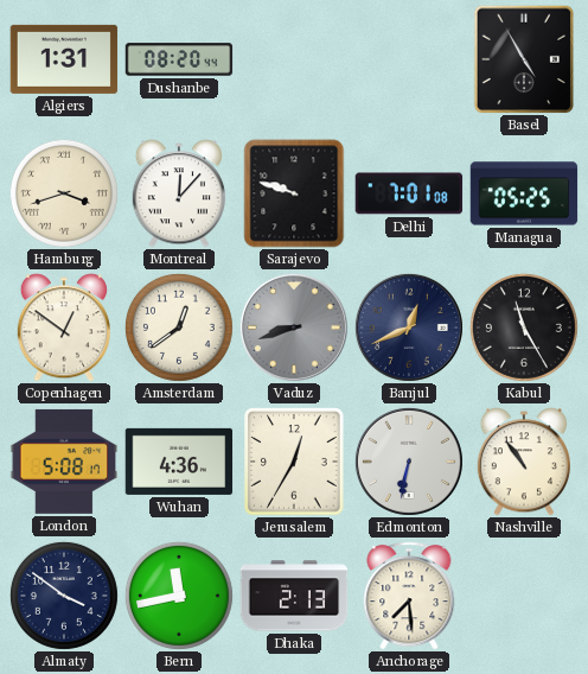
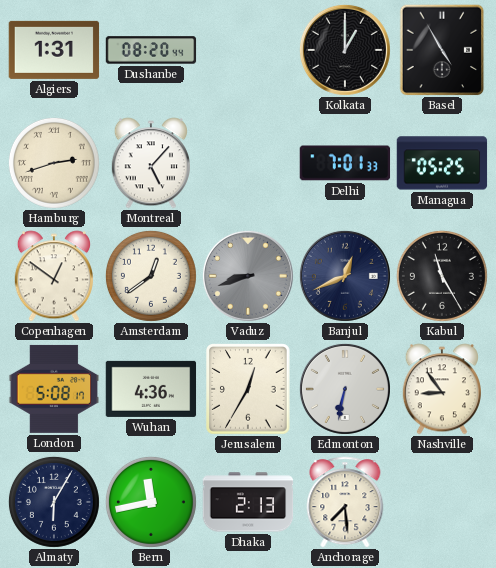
Kolkata: none -> 1:00
Hamburg: 3:42 -> 2:42
Montreal: 12:07 -> 5:07
Sarajevo: 9:48 -> none
Delhi: 7:01:08 -> 7:01:33
Nashville: 10:54 -> 8:54
Almaty: 3:51 -> 6:05
